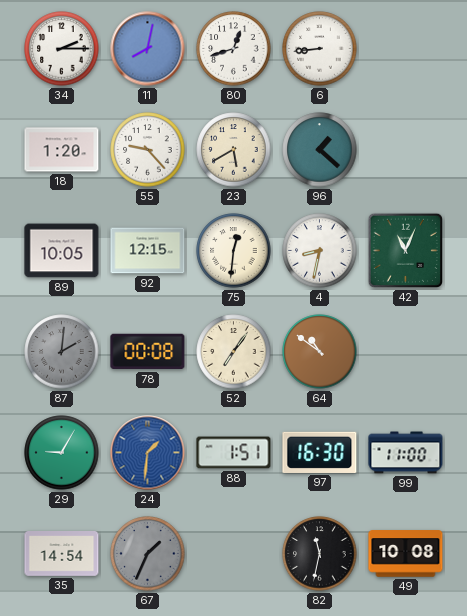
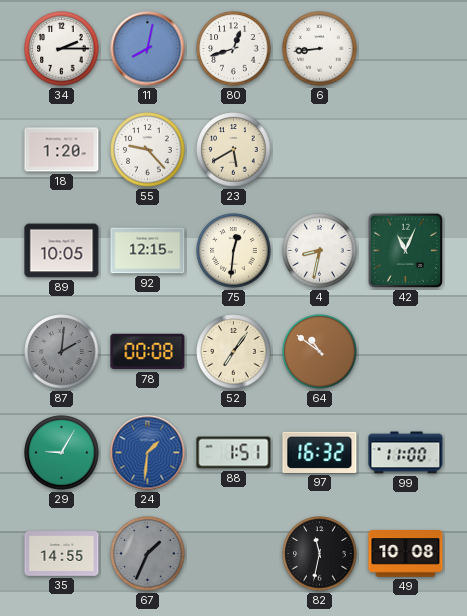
96: 1:22 -> none
97: 16:30 -> 16:32
35: 14:54 -> 14:55
